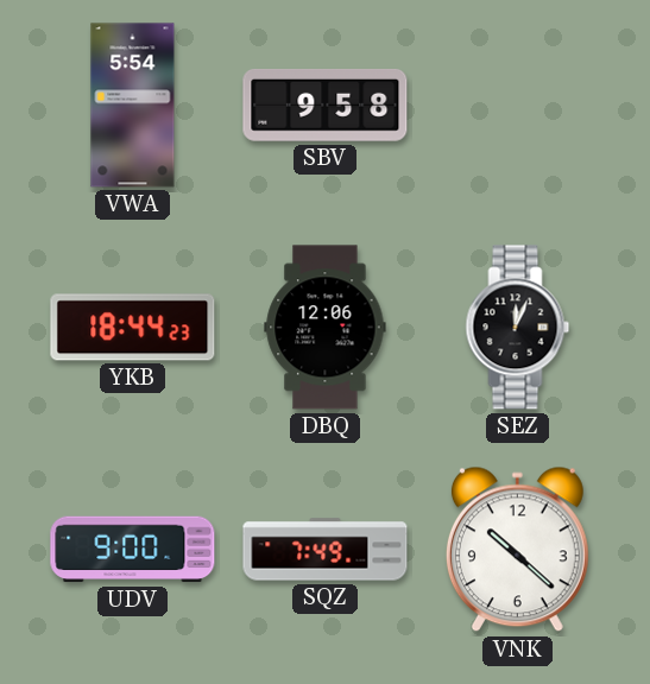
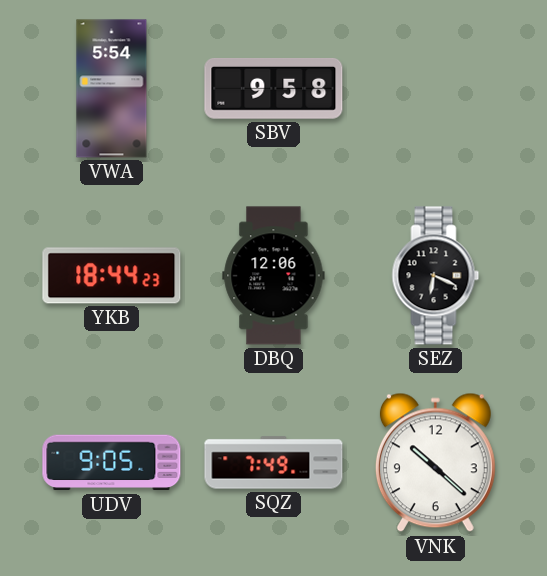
SEZ: 12:04 -> 6:19
UDV: 9:00 -> 9:05
